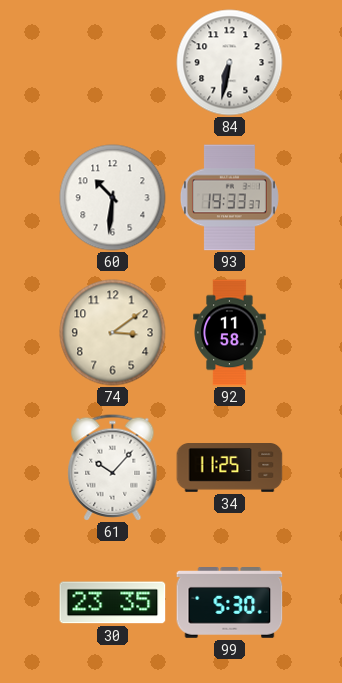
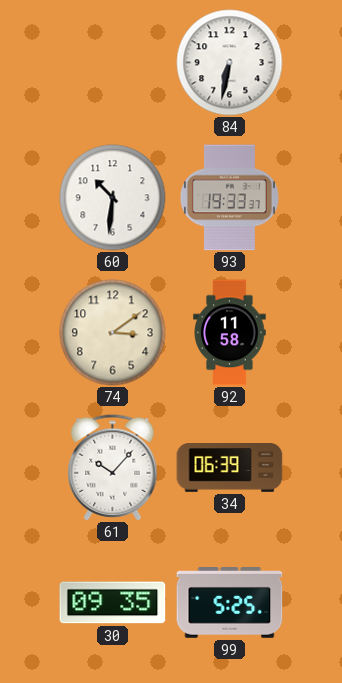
34: 11:25 -> 06:39
30: 23:35 -> 09:35
99: 5:30 -> 5:25
